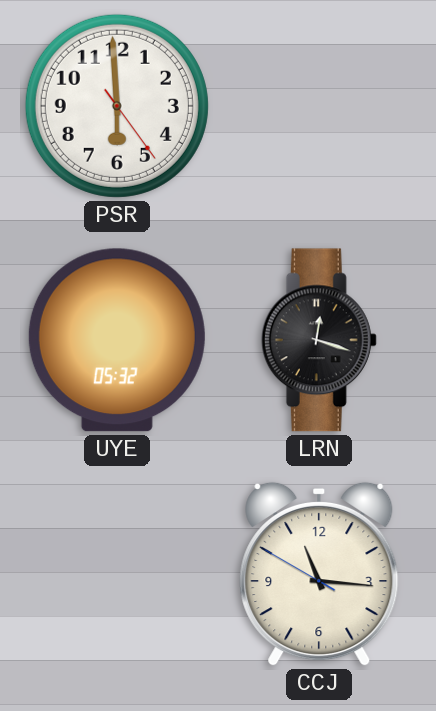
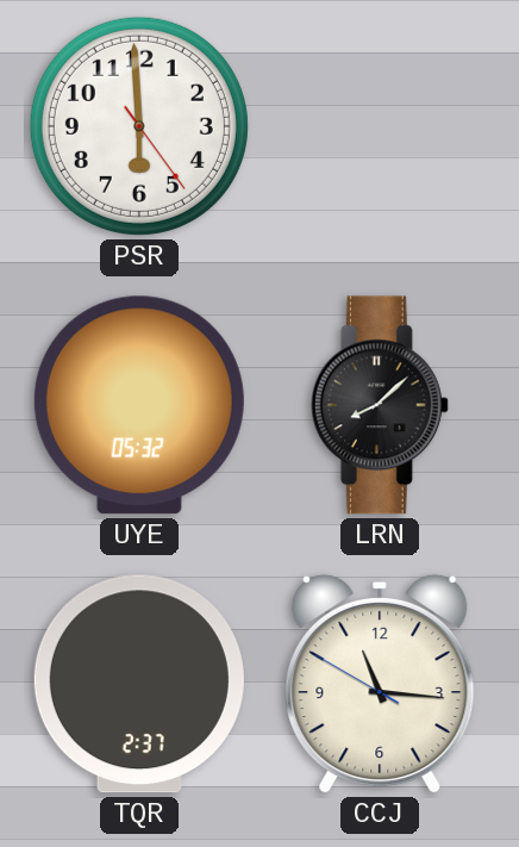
LRN: 12:18 -> 8:08
TQR: none -> 2:37
